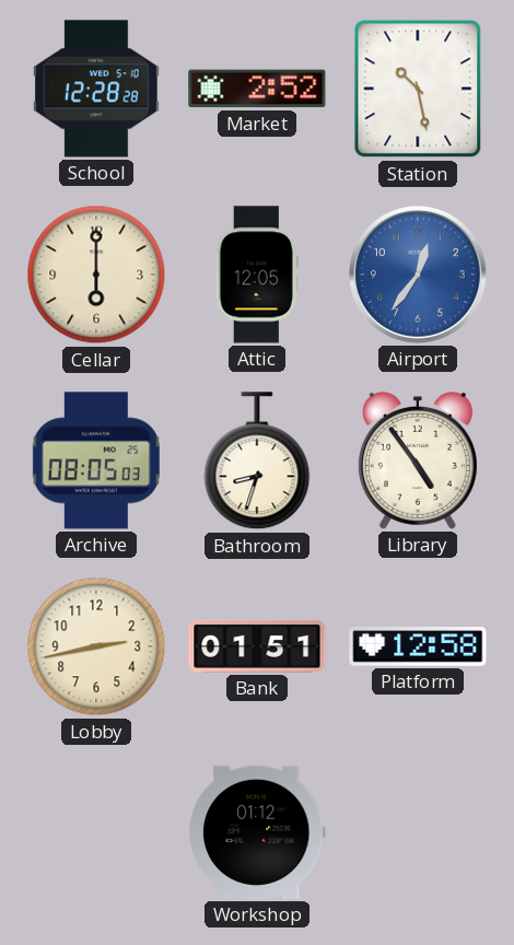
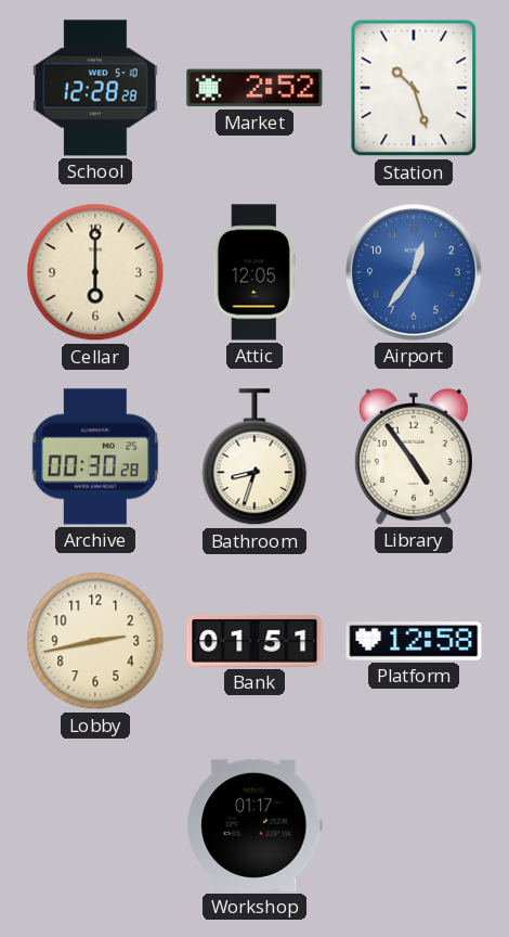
Station: 10:28 -> 10:27
Archive: 08:05 -> 00:30
Workshop: 01:12 -> 01:17
